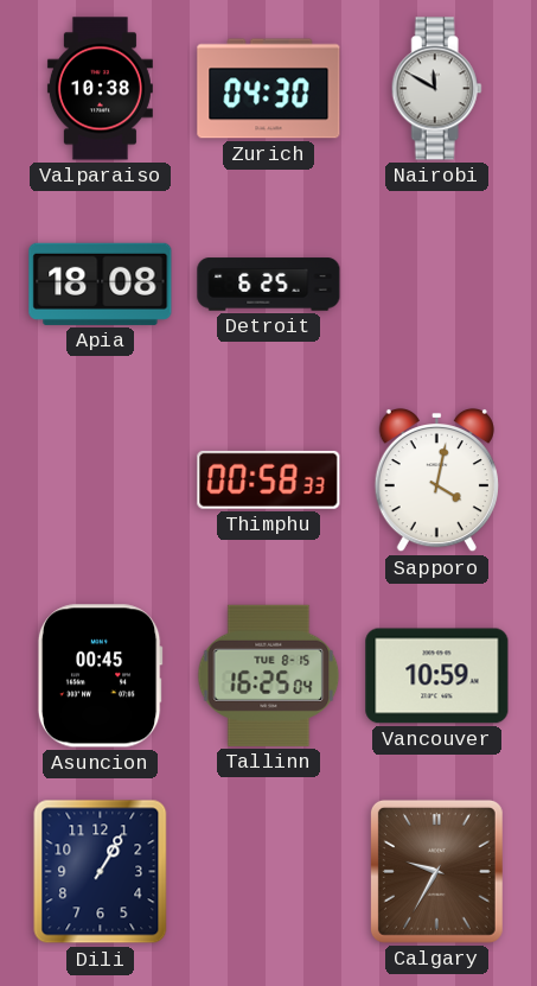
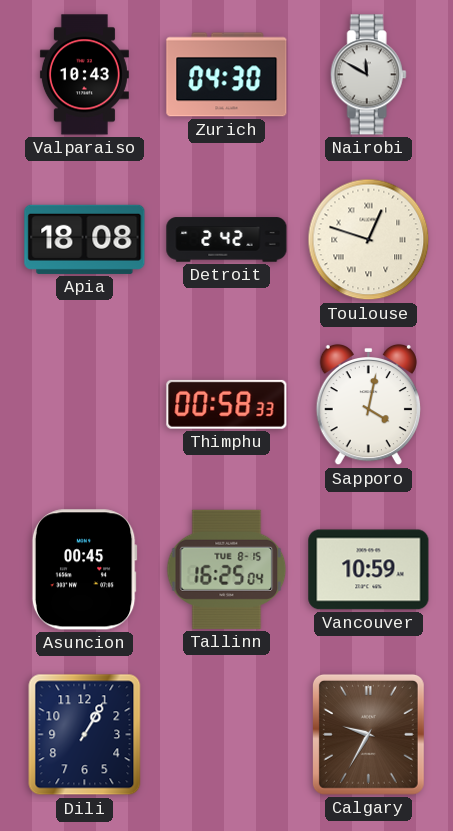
Valparaiso: 10:38 -> 10:43
Detroit: 6:25 -> 2:42
Toulouse: none -> 12:48
